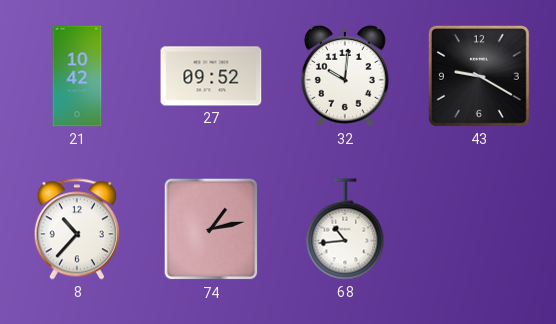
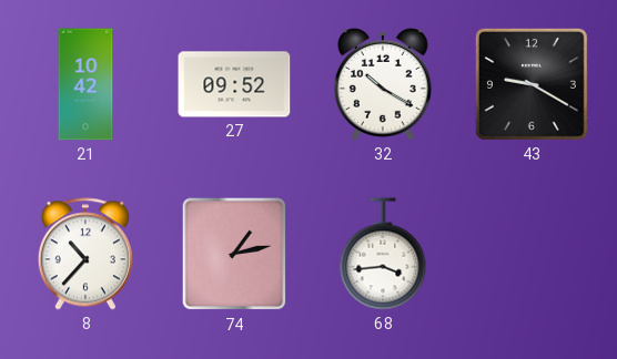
32: 10:01 -> 10:20
68: 10:44 -> 3:44
